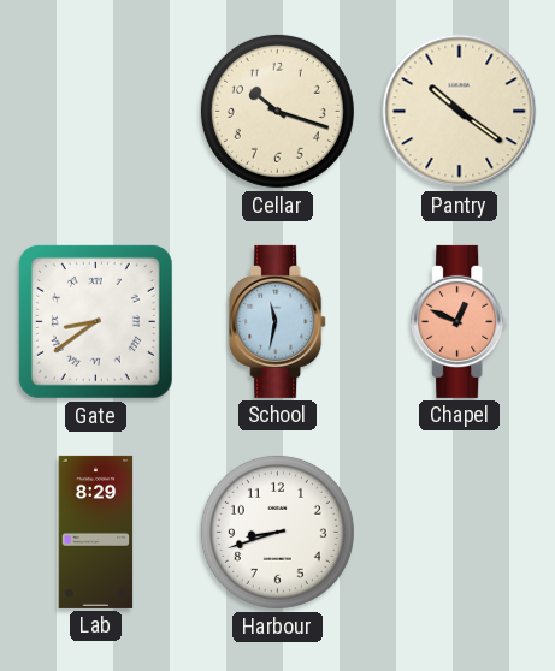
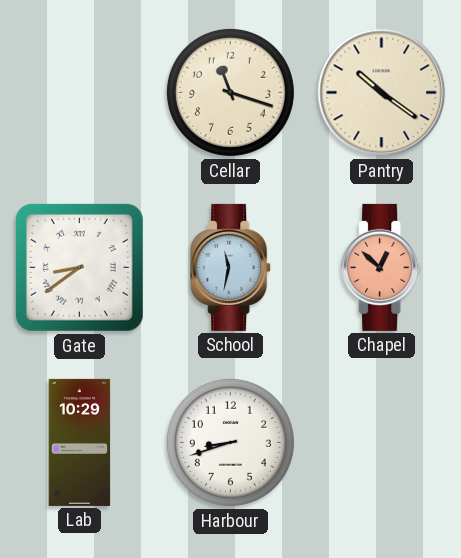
Cellar: 10:18 -> 11:18
Chapel: 12:49 -> 12:52
Lab: 8:29 -> 10:29
